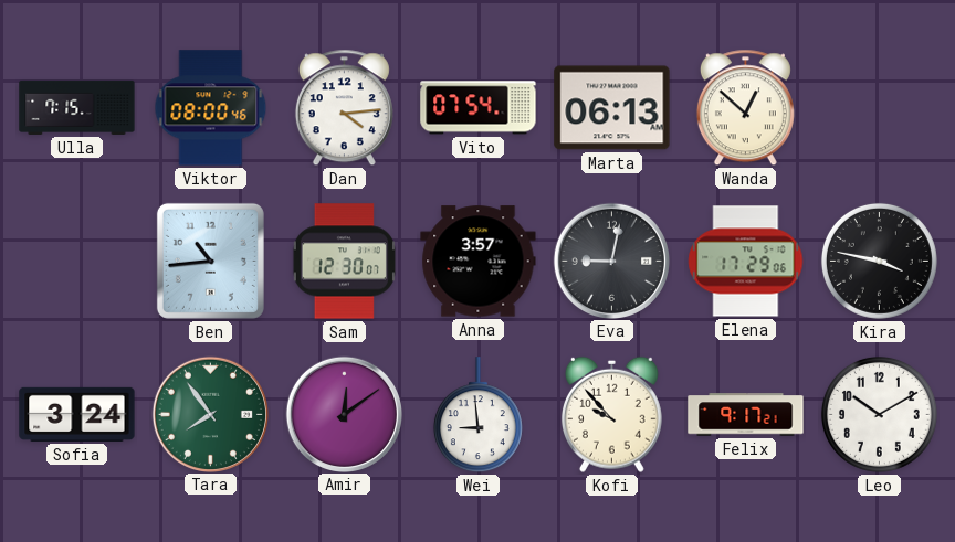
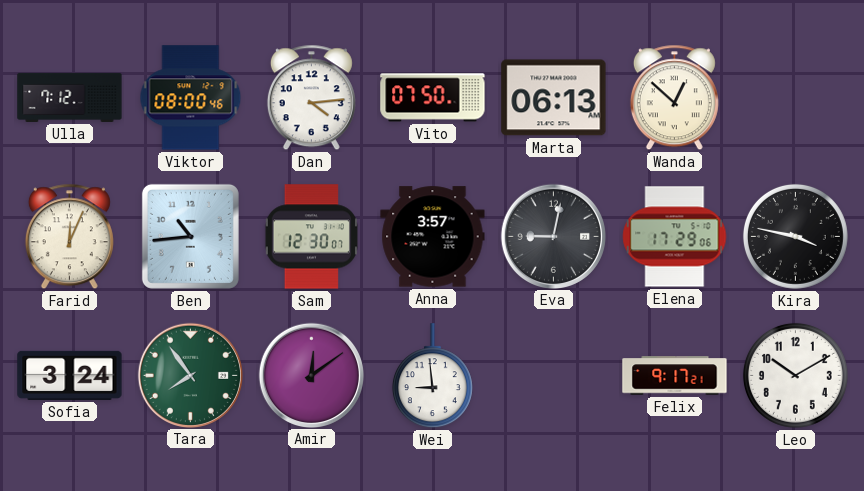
Ulla: 7:15 -> 7:12
Vito: 07:54 -> 07:50
Farid: none -> 12:04
Kofi: 9:53 -> none
